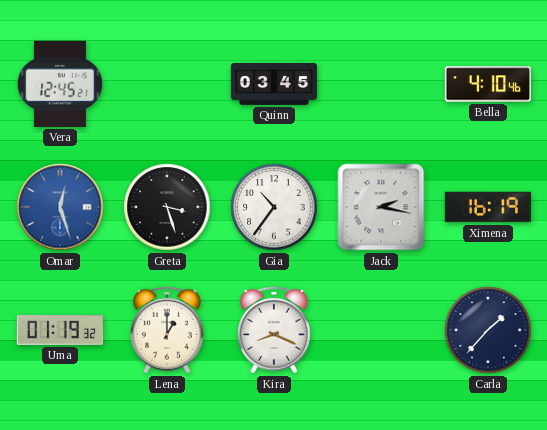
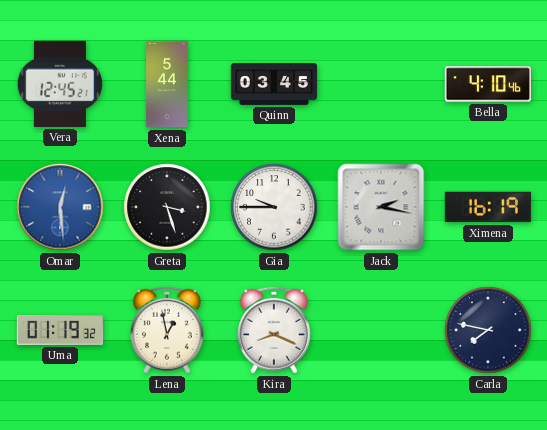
Xena: none -> 5:44
Omar: 12:27 -> 12:29
Gia: 10:36 -> 9:45
Lena: 1:00 -> 12:58
Carla: 1:37 -> 7:47
